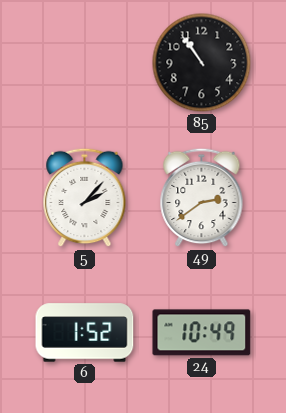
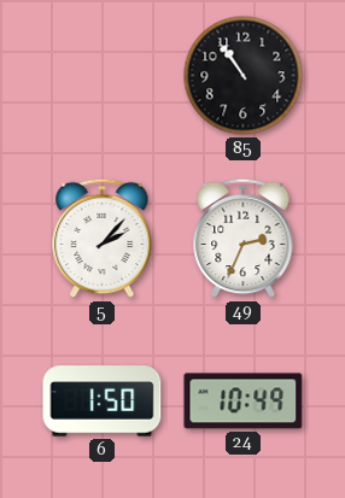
49: 2:39 -> 2:34
6: 1:52 -> 1:50
